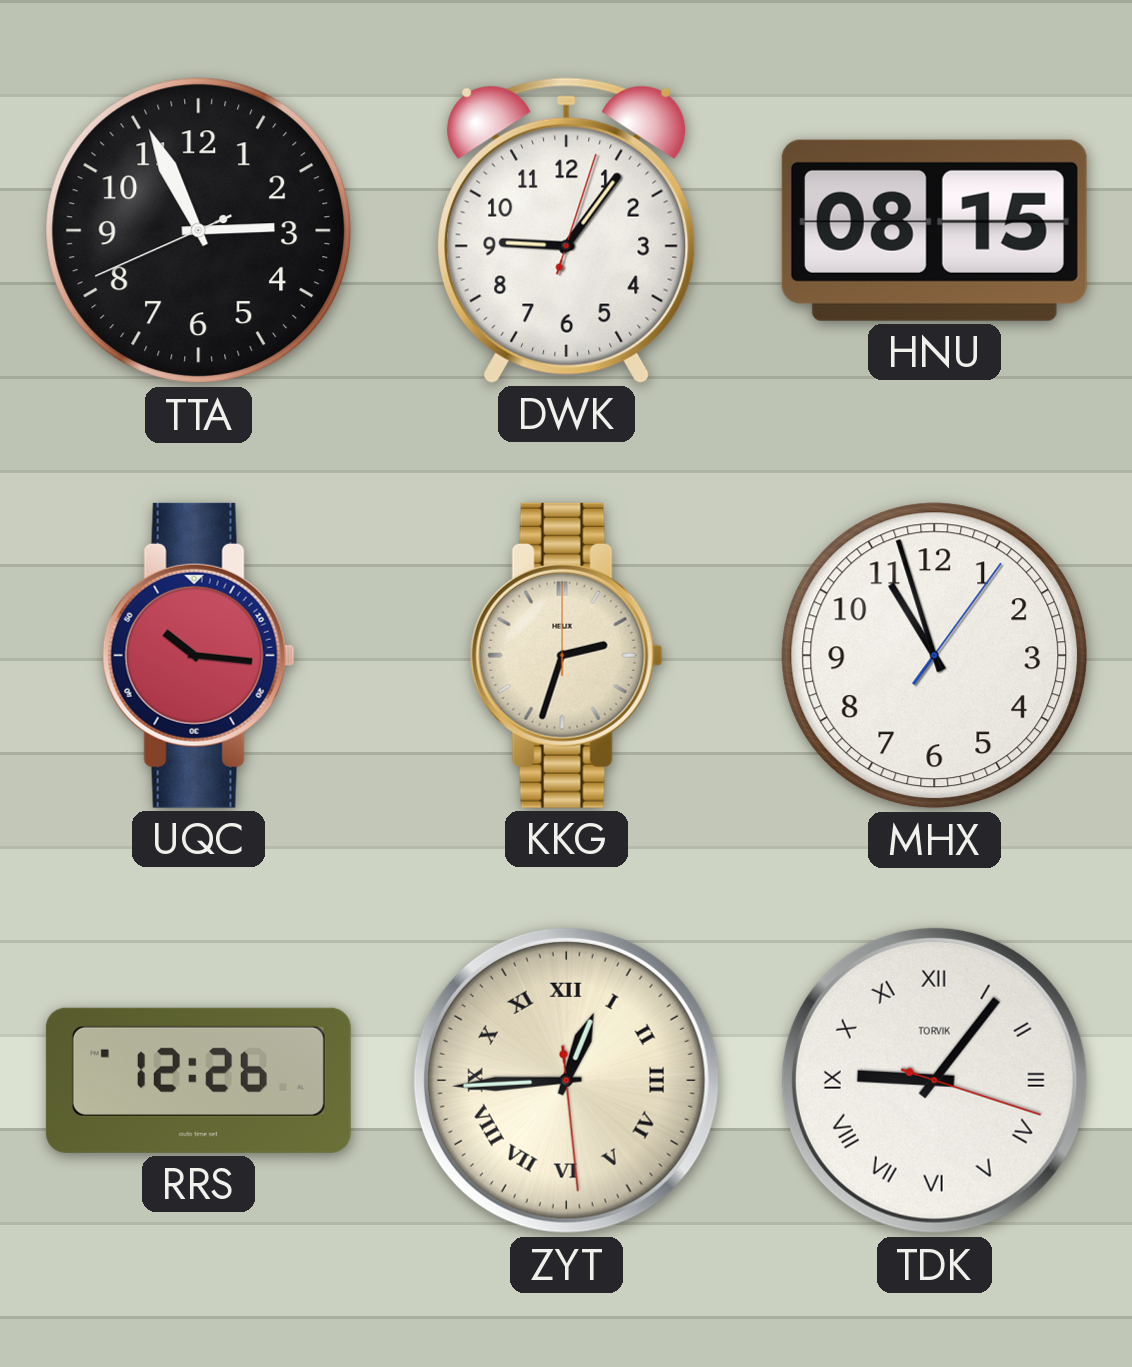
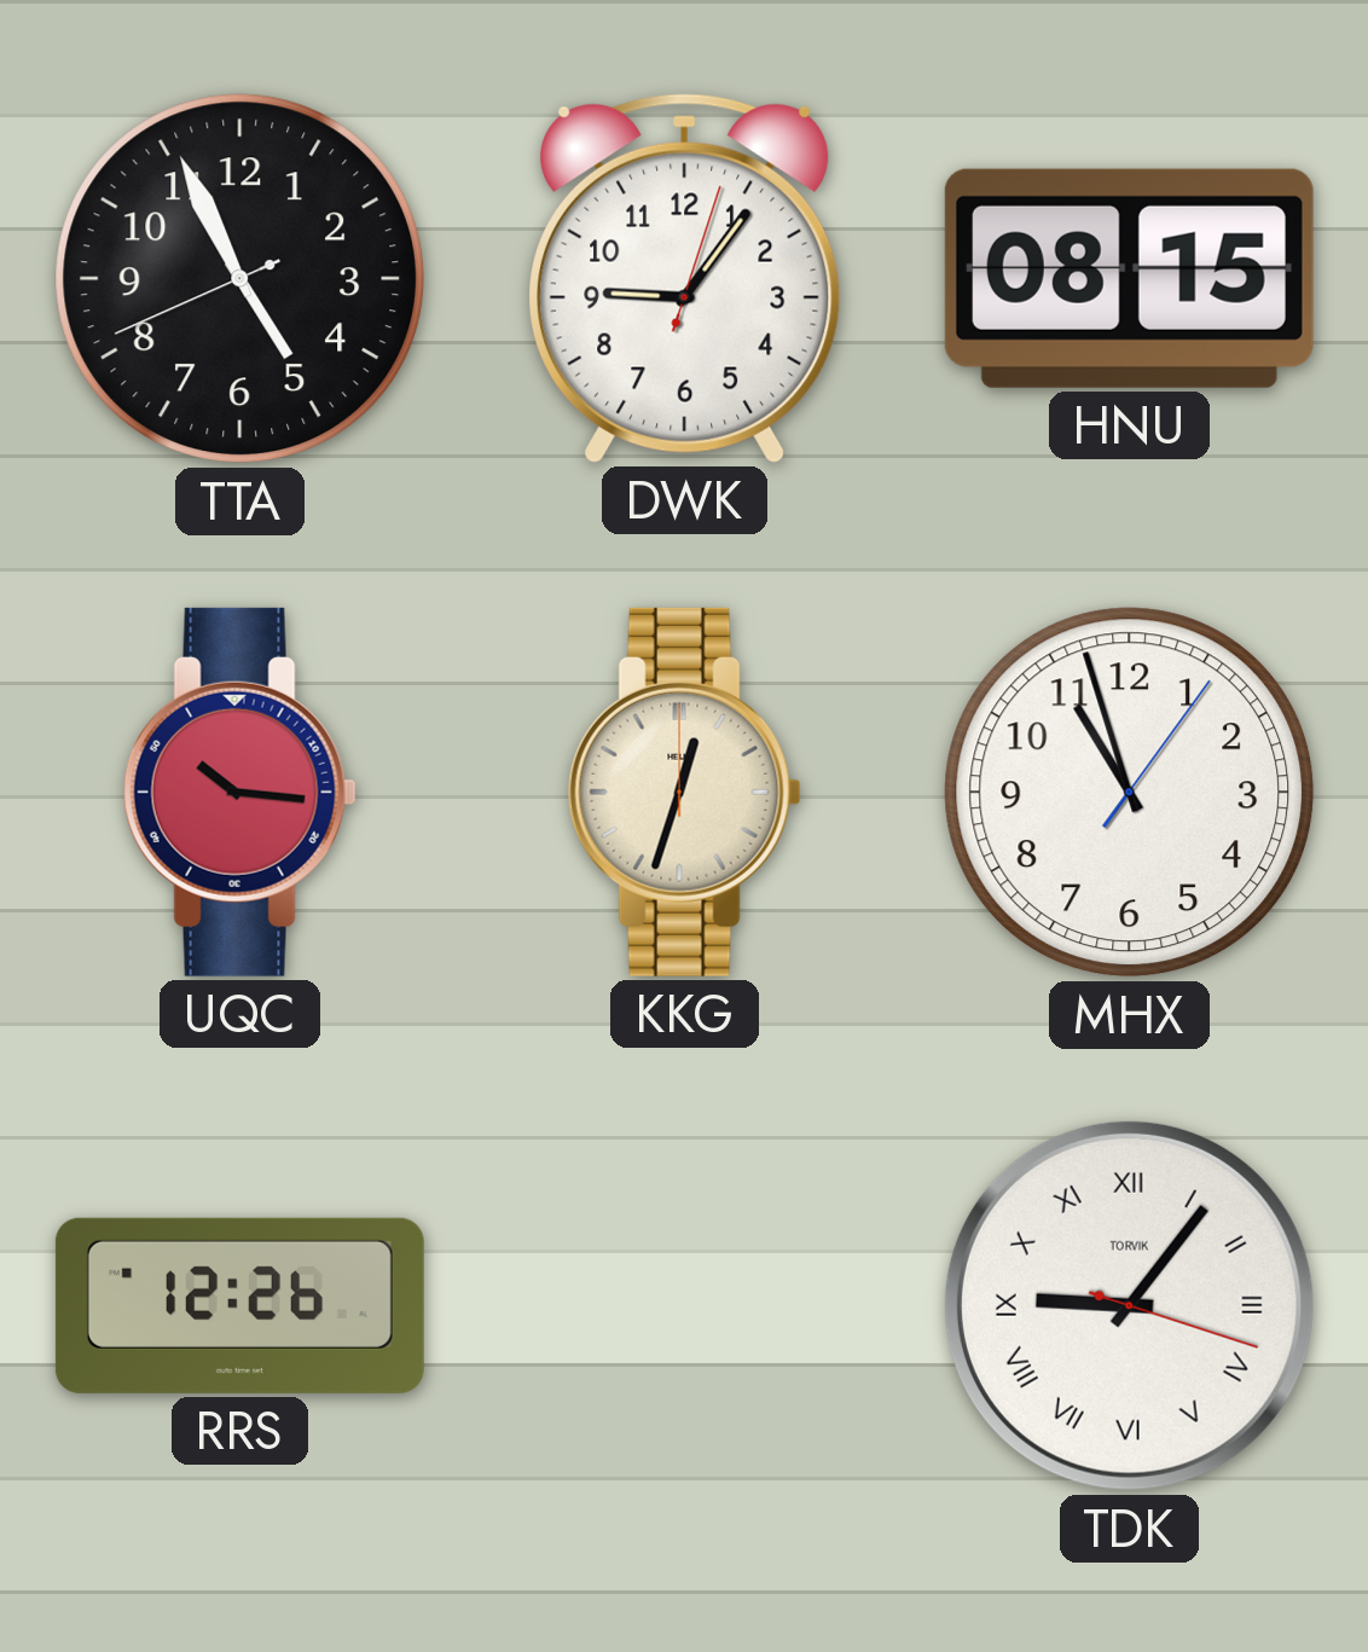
TTA: 2:55 -> 4:55
KKG: 2:33 -> 12:33
ZYT: 12:44 -> none
